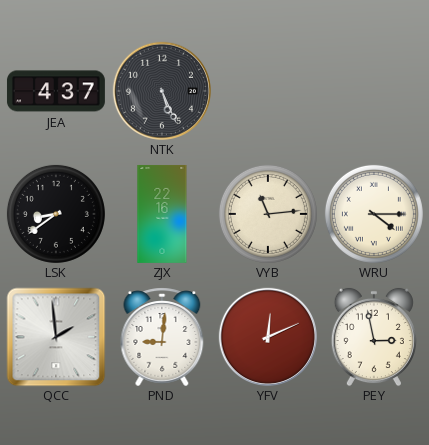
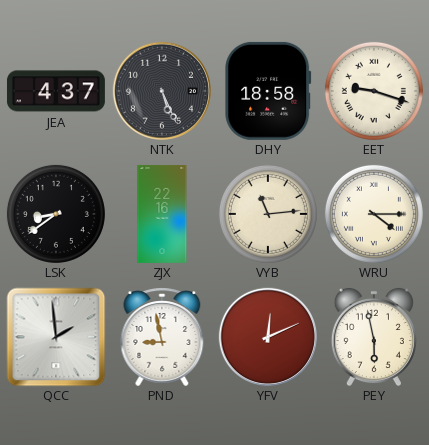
DHY: none -> 18:58
EET: none -> 9:18
PND: 9:01 -> 8:58
PEY: 2:58 -> 5:58
